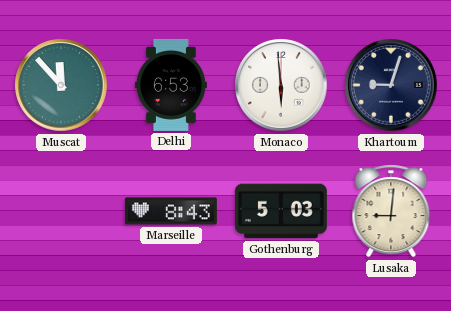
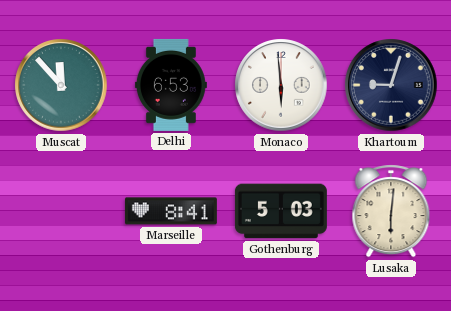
Marseille: 8:43 -> 8:41
Lusaka: 9:01 -> 6:01
